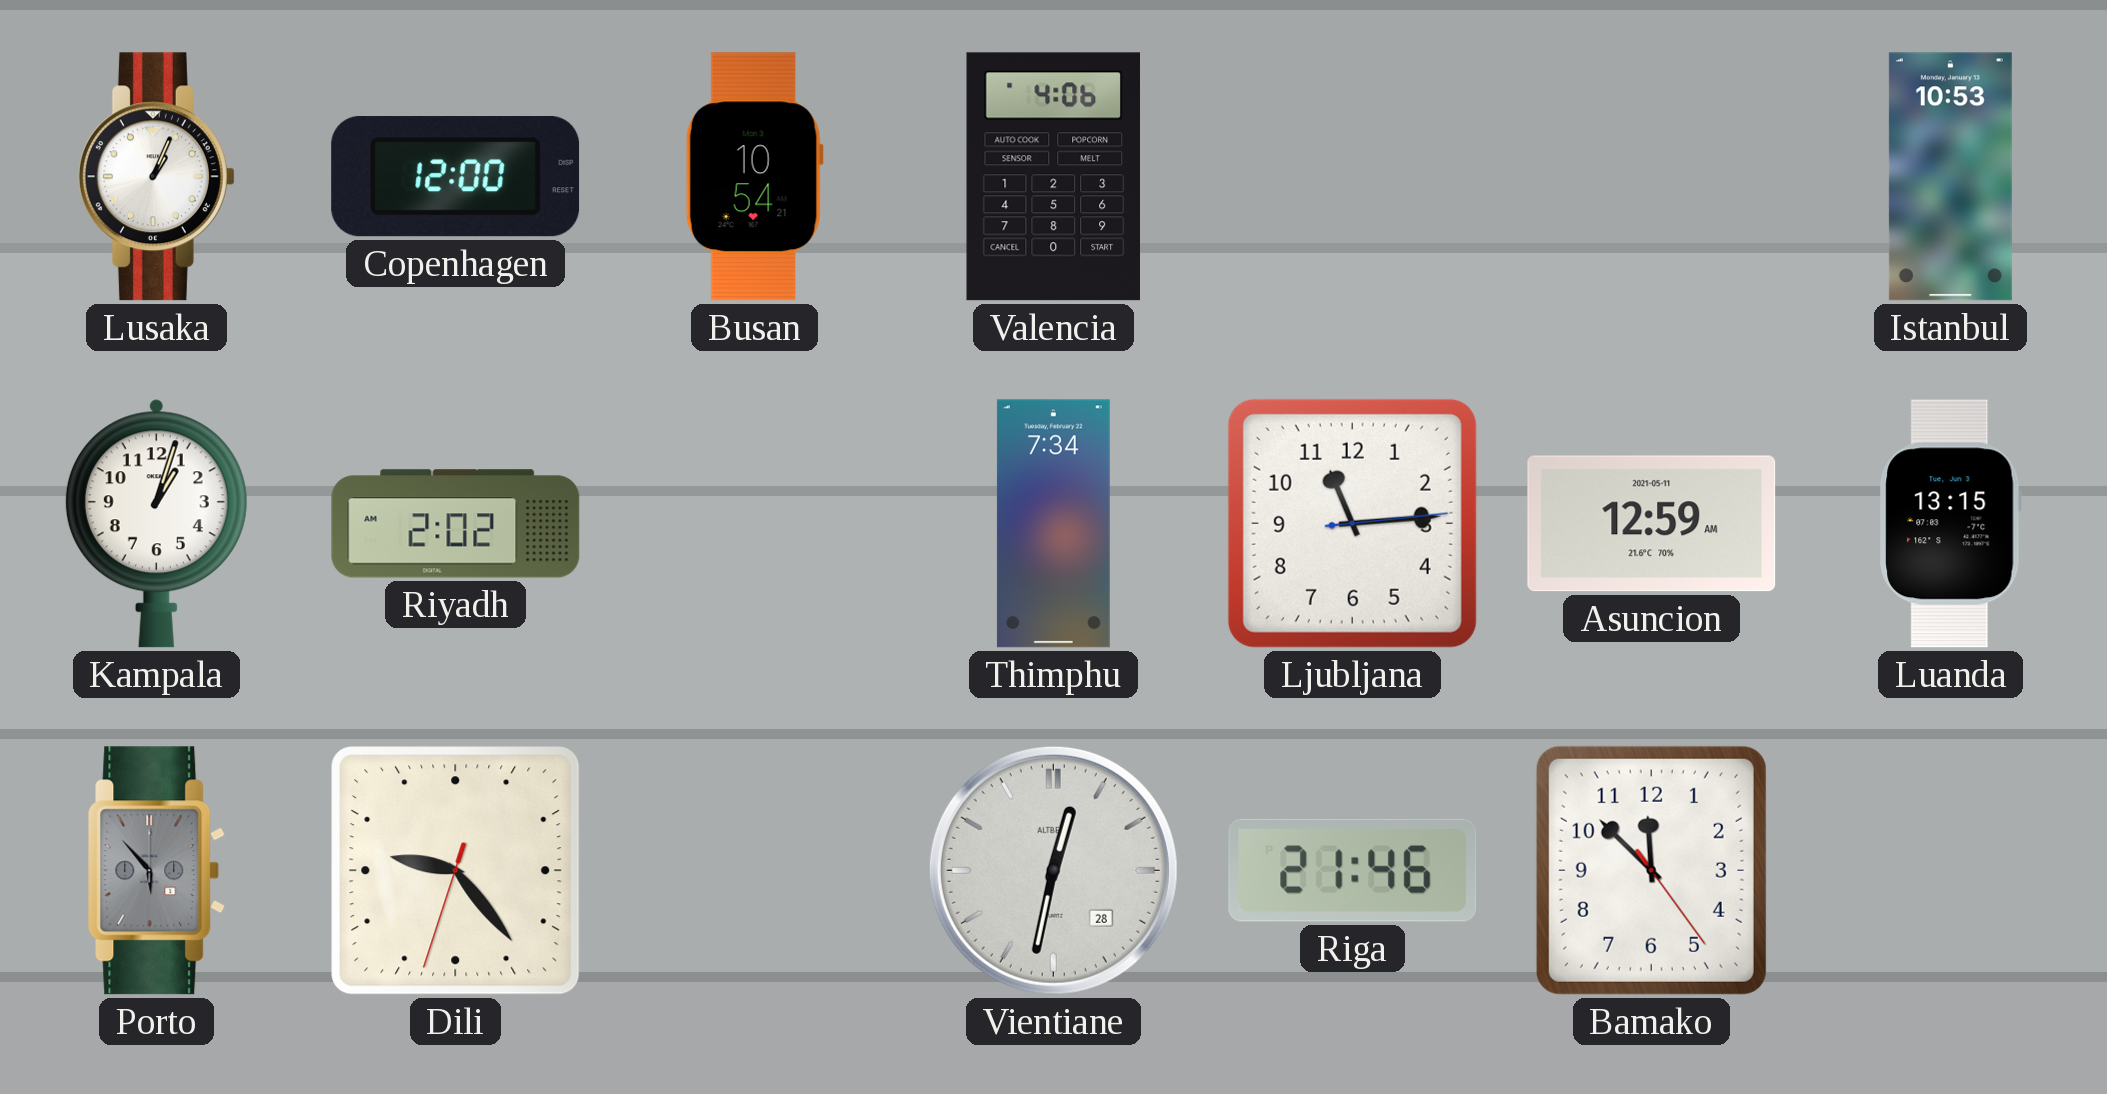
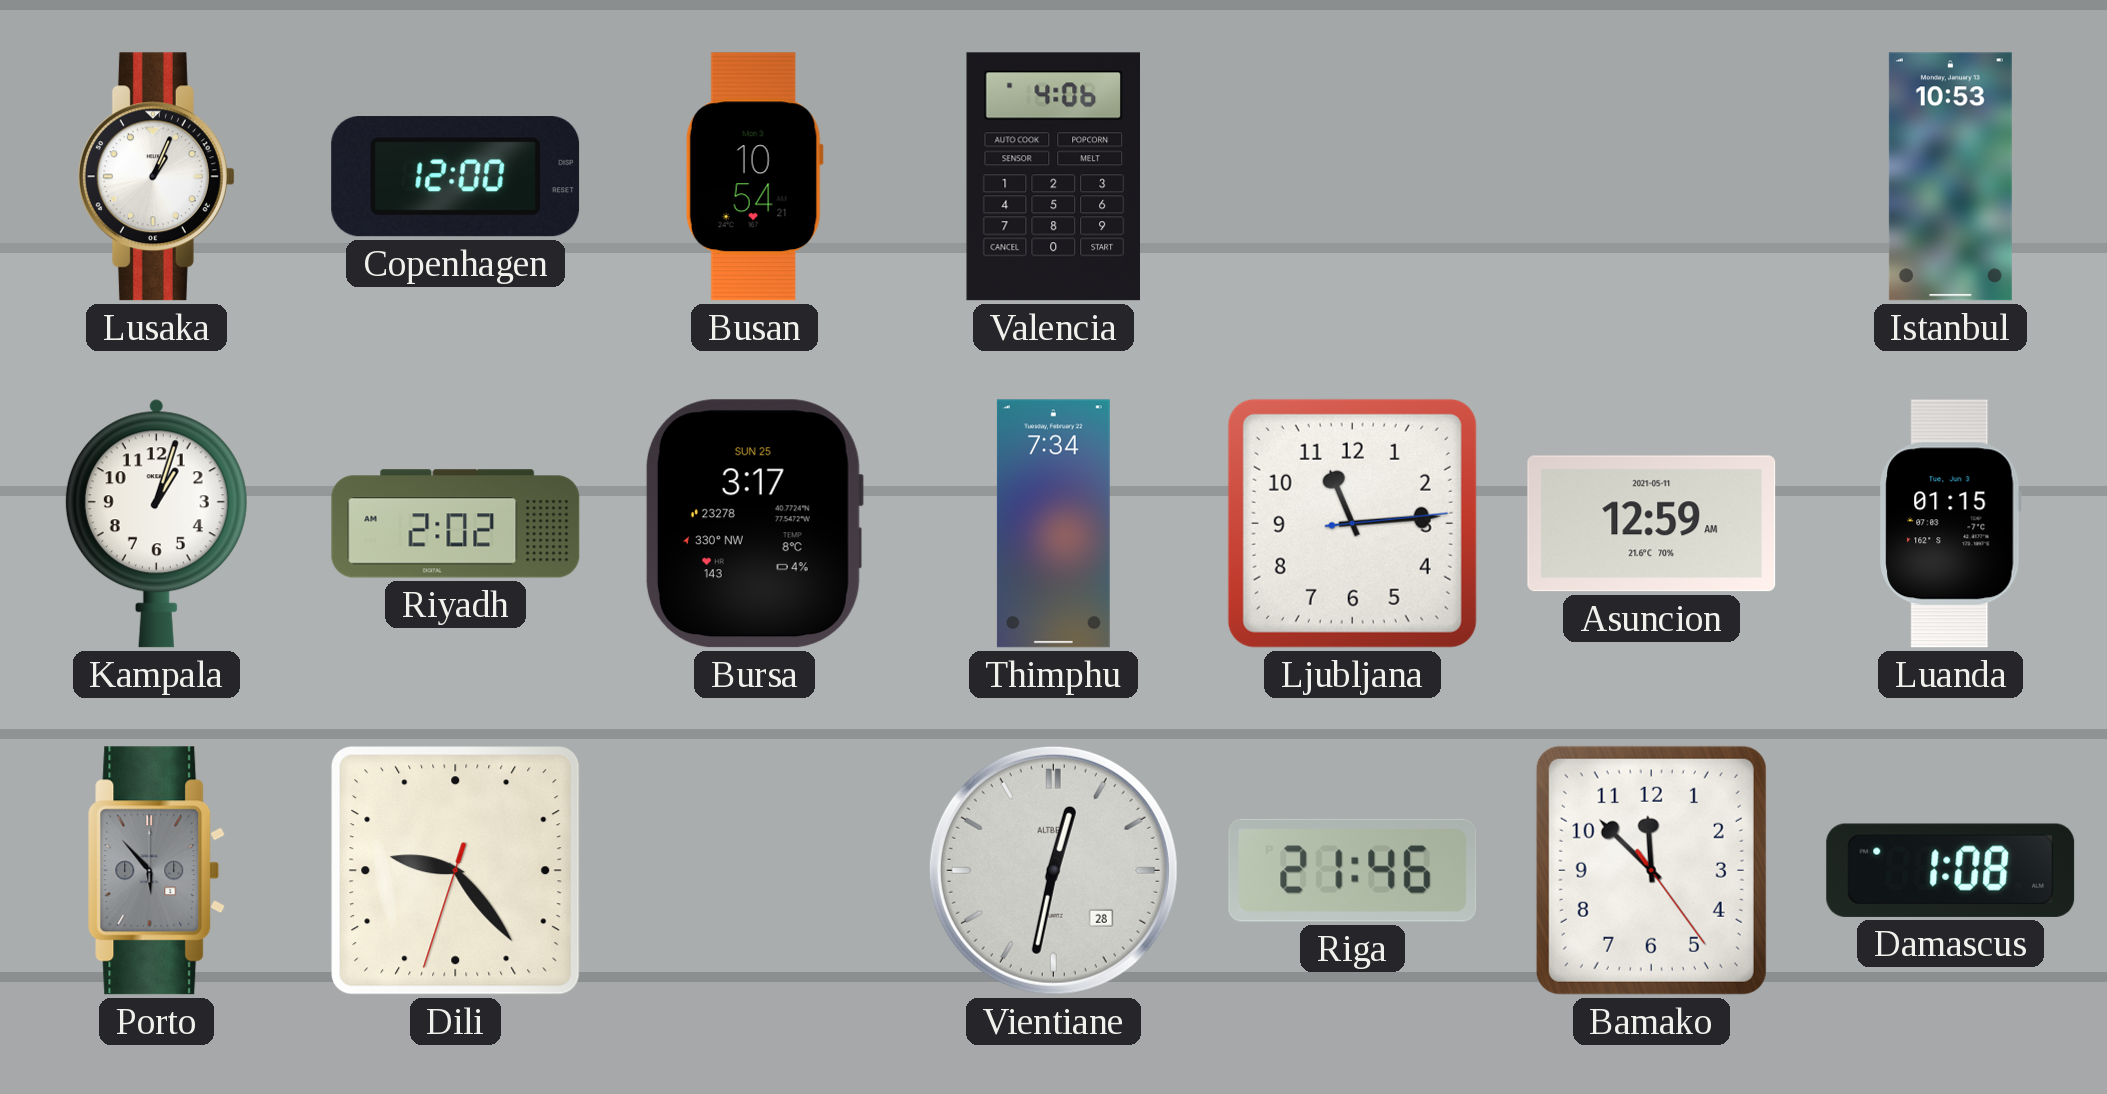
Bursa: none -> 3:17
Luanda: 13:15 -> 01:15
Damascus: none -> 1:08
